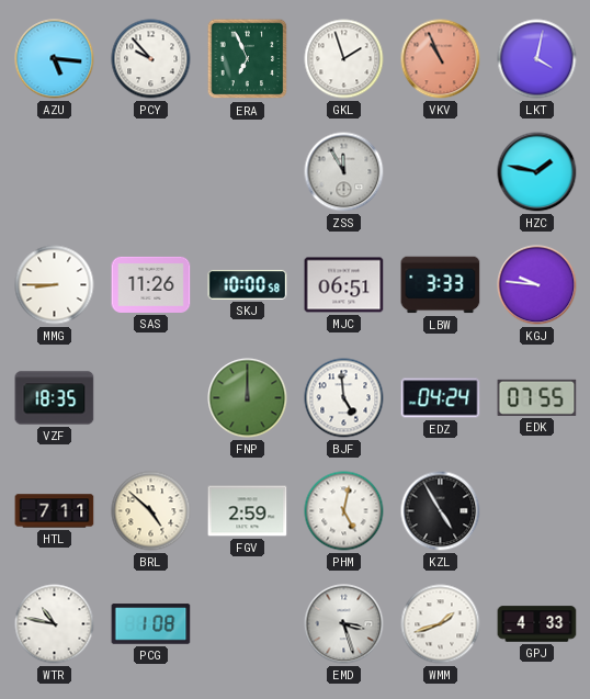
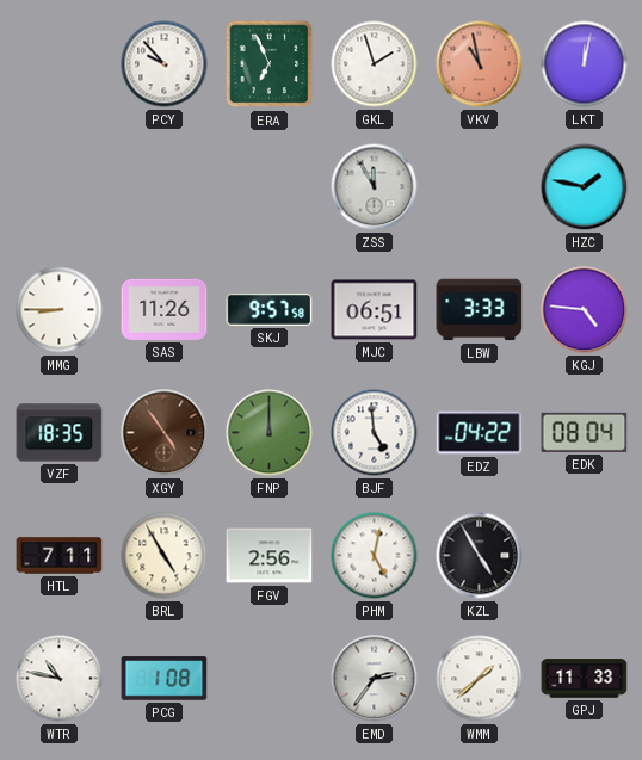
AZU: 5:16 -> none
VKV: 10:56 -> 10:58
LKT: 4:02 -> 12:02
SKJ: 10:00 -> 9:57
KGJ: 9:46 -> 4:46
XGY: none -> 4:54
EDZ: 04:24 -> 04:22
EDK: 07:55 -> 08:04
BRL: 4:52 -> 4:55
FGV: 2:59 -> 2:56
EMD: 3:27 -> 2:36
WMM: 1:42 -> 1:38
GPJ: 4:33 -> 11:33
